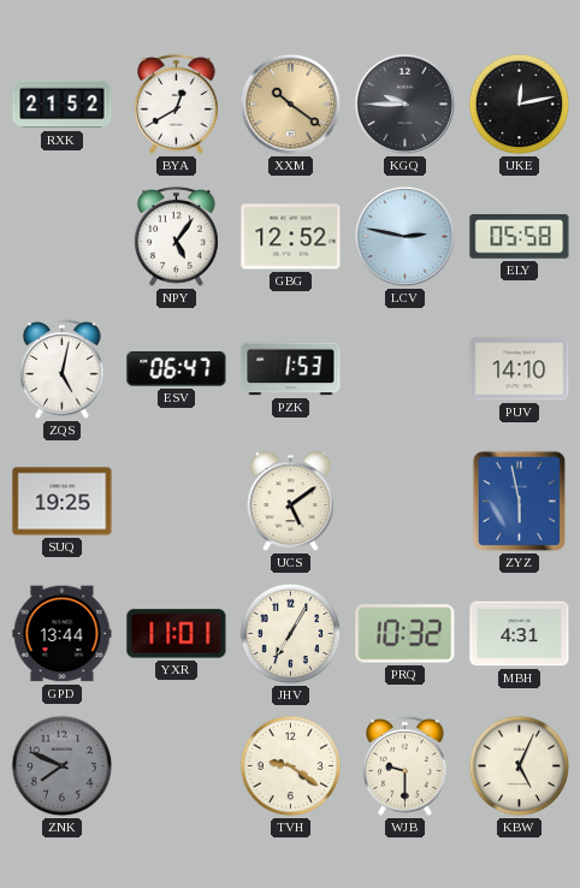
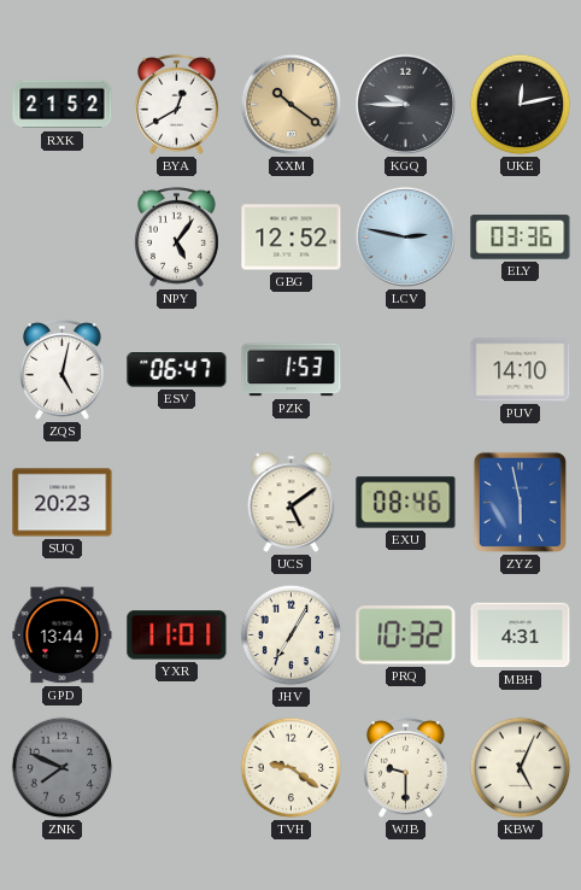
ELY: 05:58 -> 03:36
SUQ: 19:25 -> 20:23
EXU: none -> 08:46
